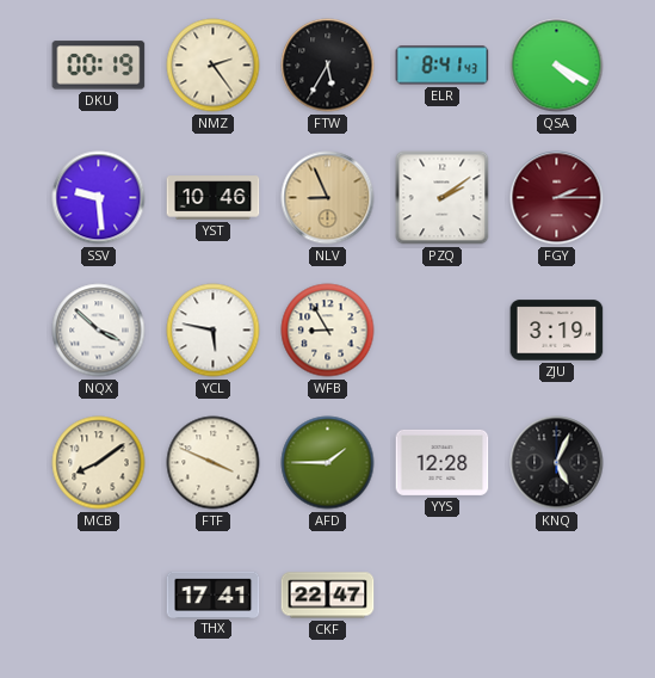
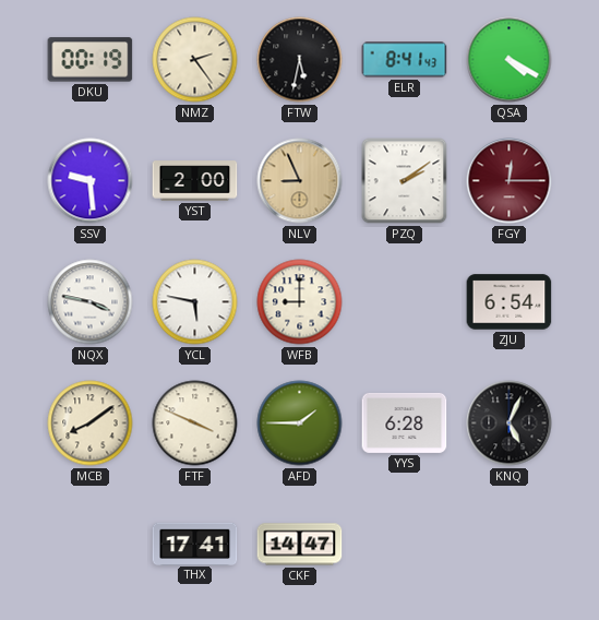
FTW: 5:35 -> 5:32
YST: 10:46 -> 2:00
FGY: 2:15 -> 12:15
NQX: 3:52 -> 3:47
WFB: 8:55 -> 9:00
ZJU: 3:19 -> 6:54
YYS: 12:28 -> 6:28
CKF: 22:47 -> 14:47
